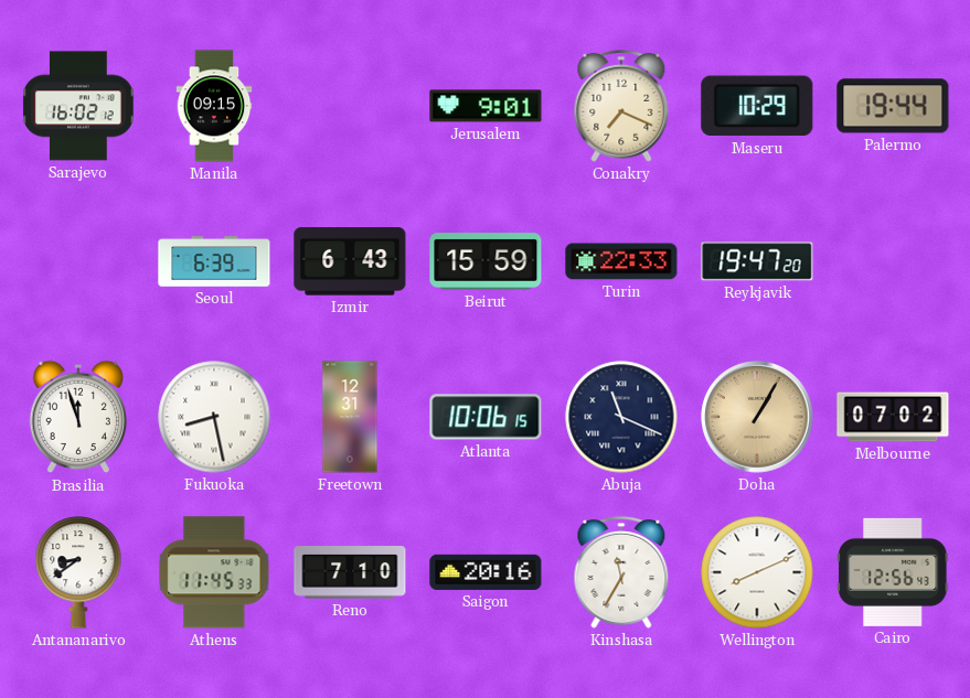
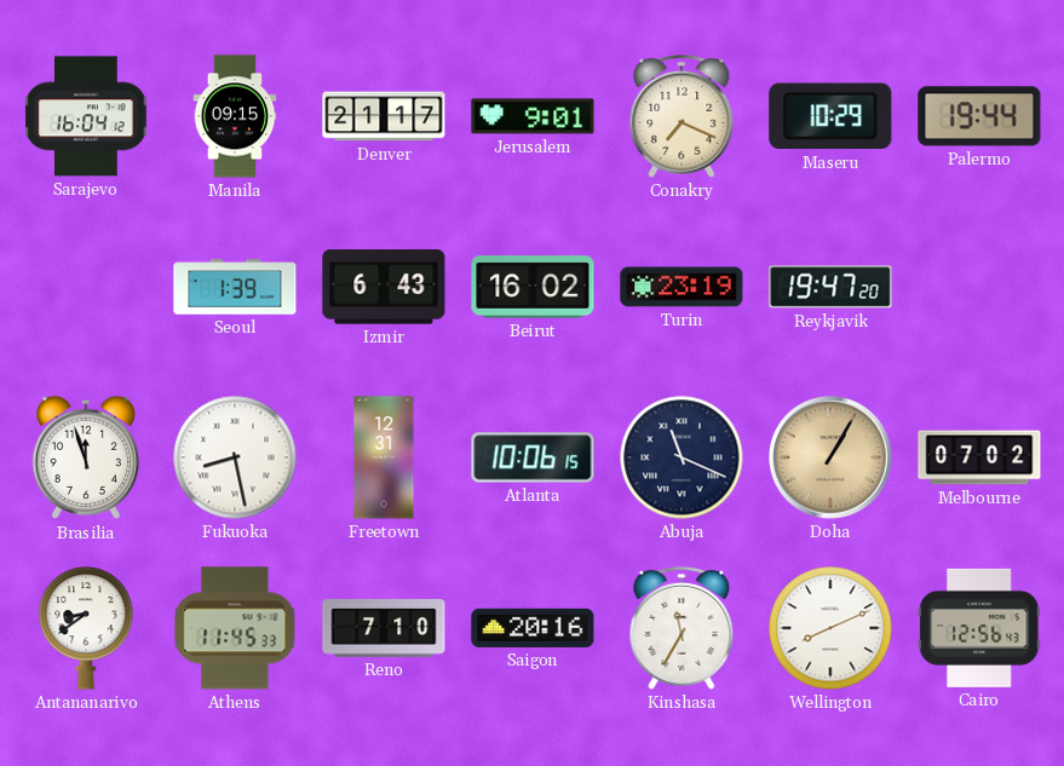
Sarajevo: 16:02 -> 16:04
Denver: none -> 21:17
Seoul: 6:39 -> 1:39
Beirut: 15:59 -> 16:02
Turin: 22:33 -> 23:19
